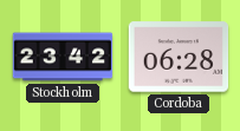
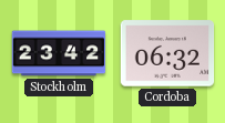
Cordoba: 06:28 -> 06:32
